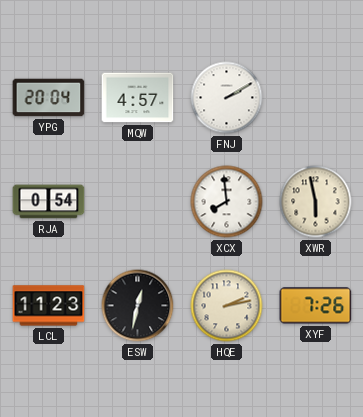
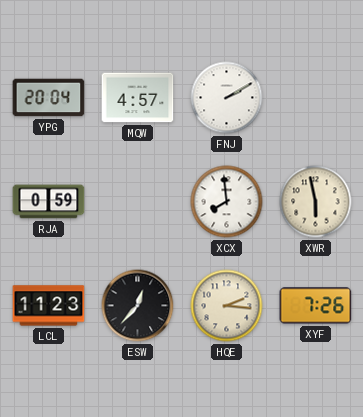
RJA: 0:54 -> 0:59
ESW: 12:32 -> 12:37
HQE: 2:13 -> 2:16
